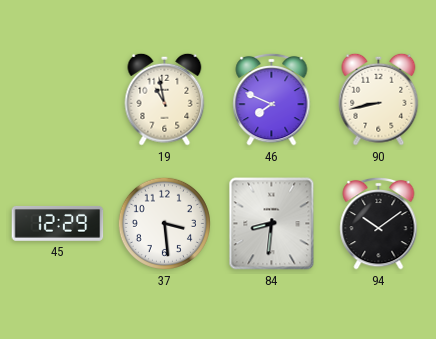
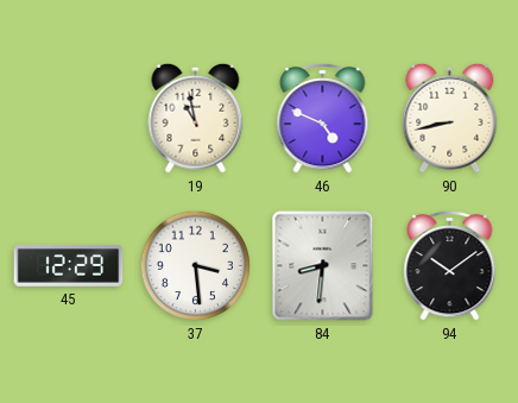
46: 7:49 -> 4:49
